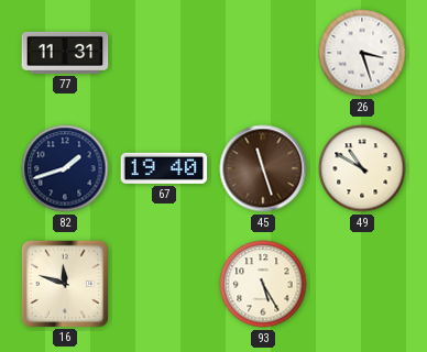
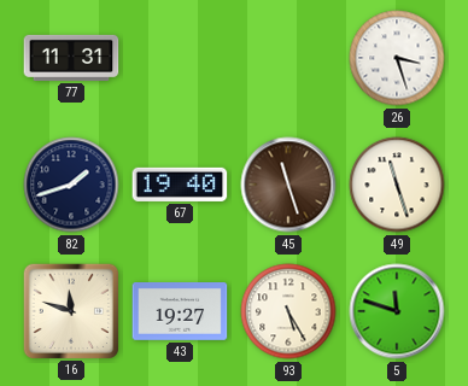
49: 10:50 -> 11:27
43: none -> 19:27
5: none -> 11:48
